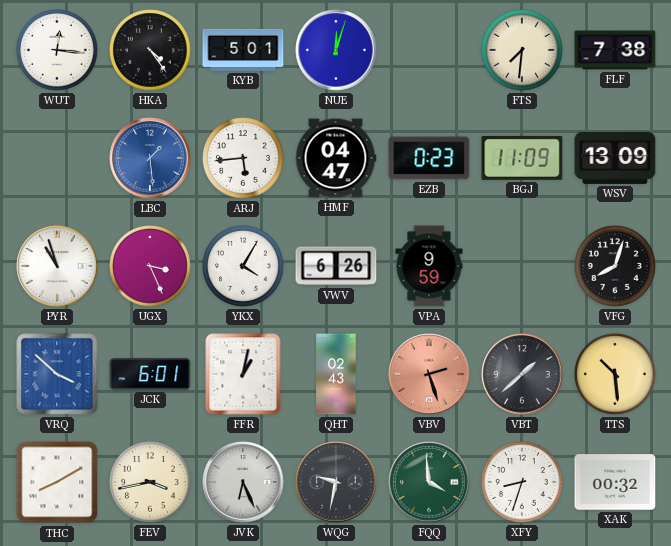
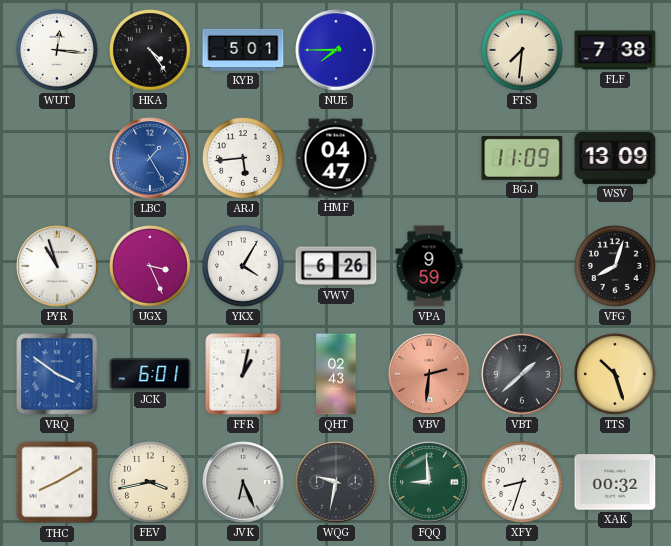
NUE: 12:03 -> 7:45
LBC: 1:29 -> 1:25
EZB: 0:23 -> none
VRQ: 3:52 -> 3:51
VBV: 2:27 -> 2:31
TTS: 10:29 -> 10:27
FQQ: 3:59 -> 8:59
